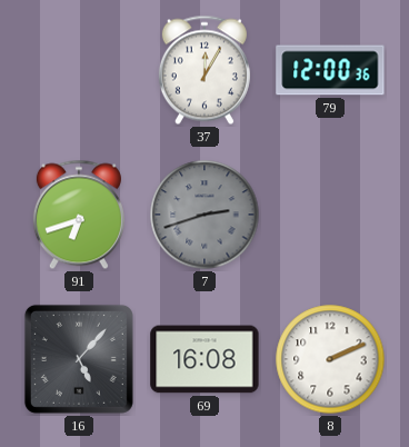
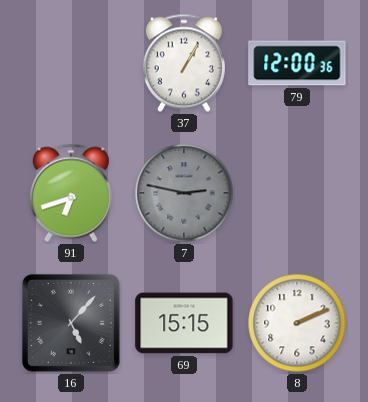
37: 12:05 -> 1:05
7: 2:42 -> 2:47
69: 16:08 -> 15:15
